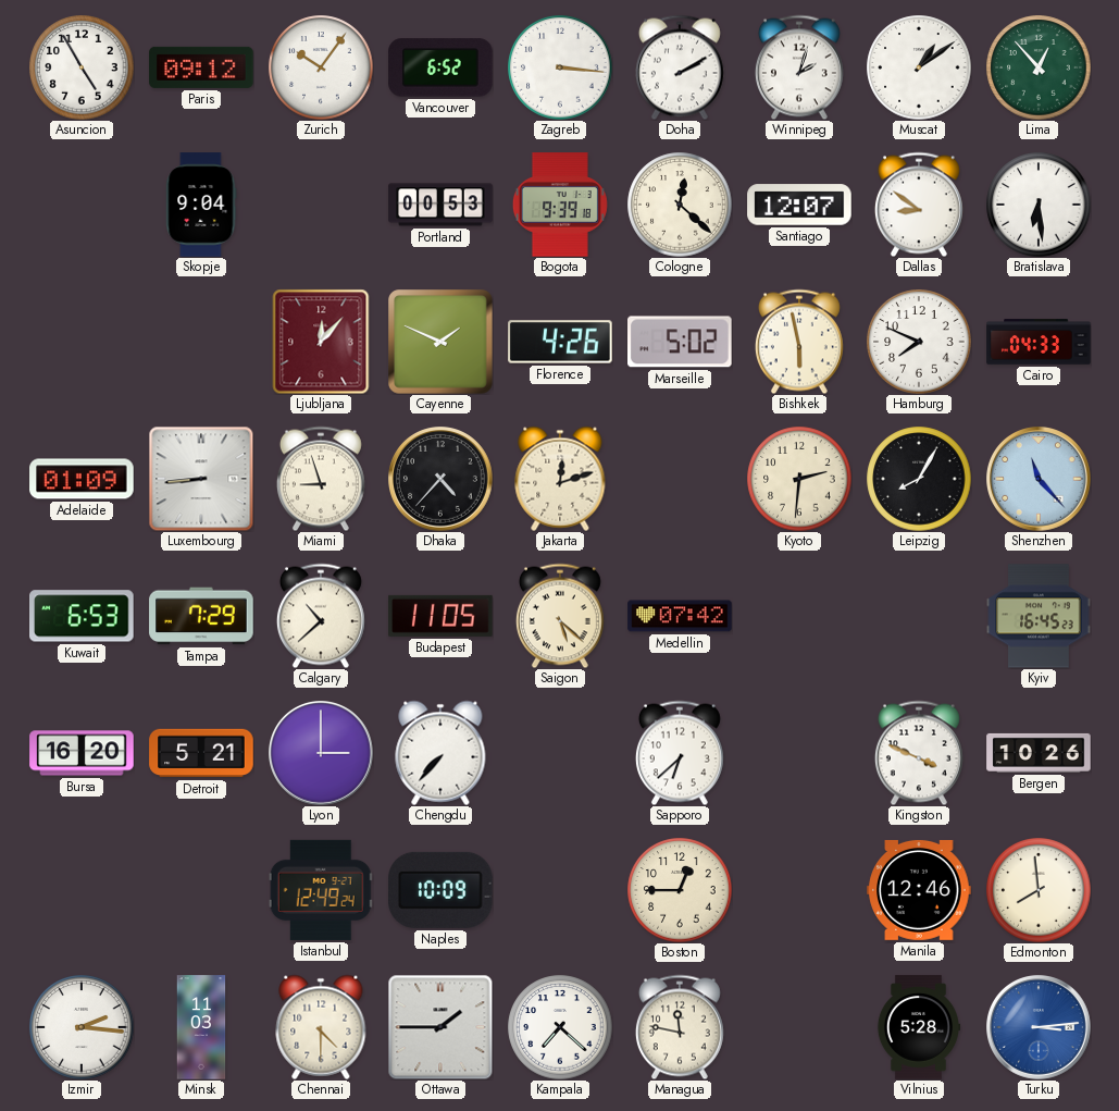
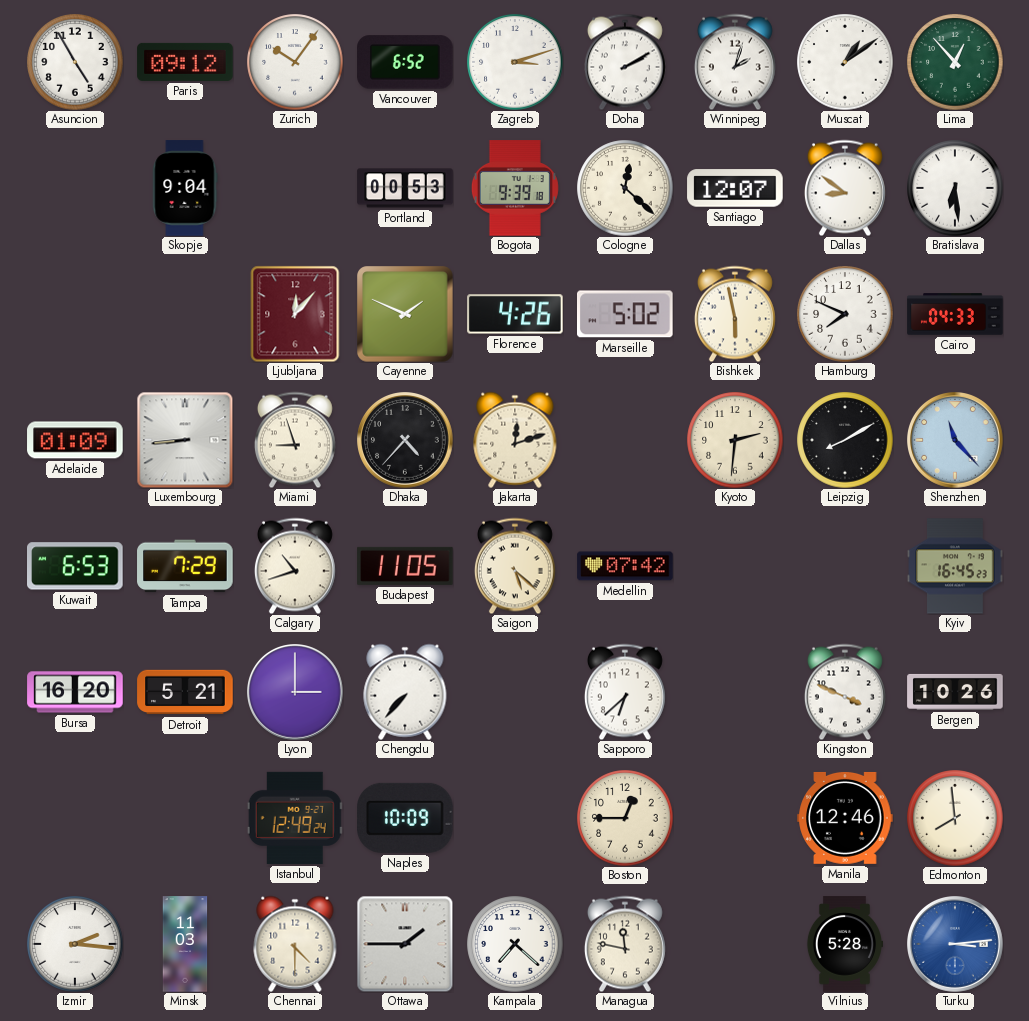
Zagreb: 3:16 -> 3:12
Leipzig: 8:05 -> 8:10
Calgary: 10:38 -> 10:42
